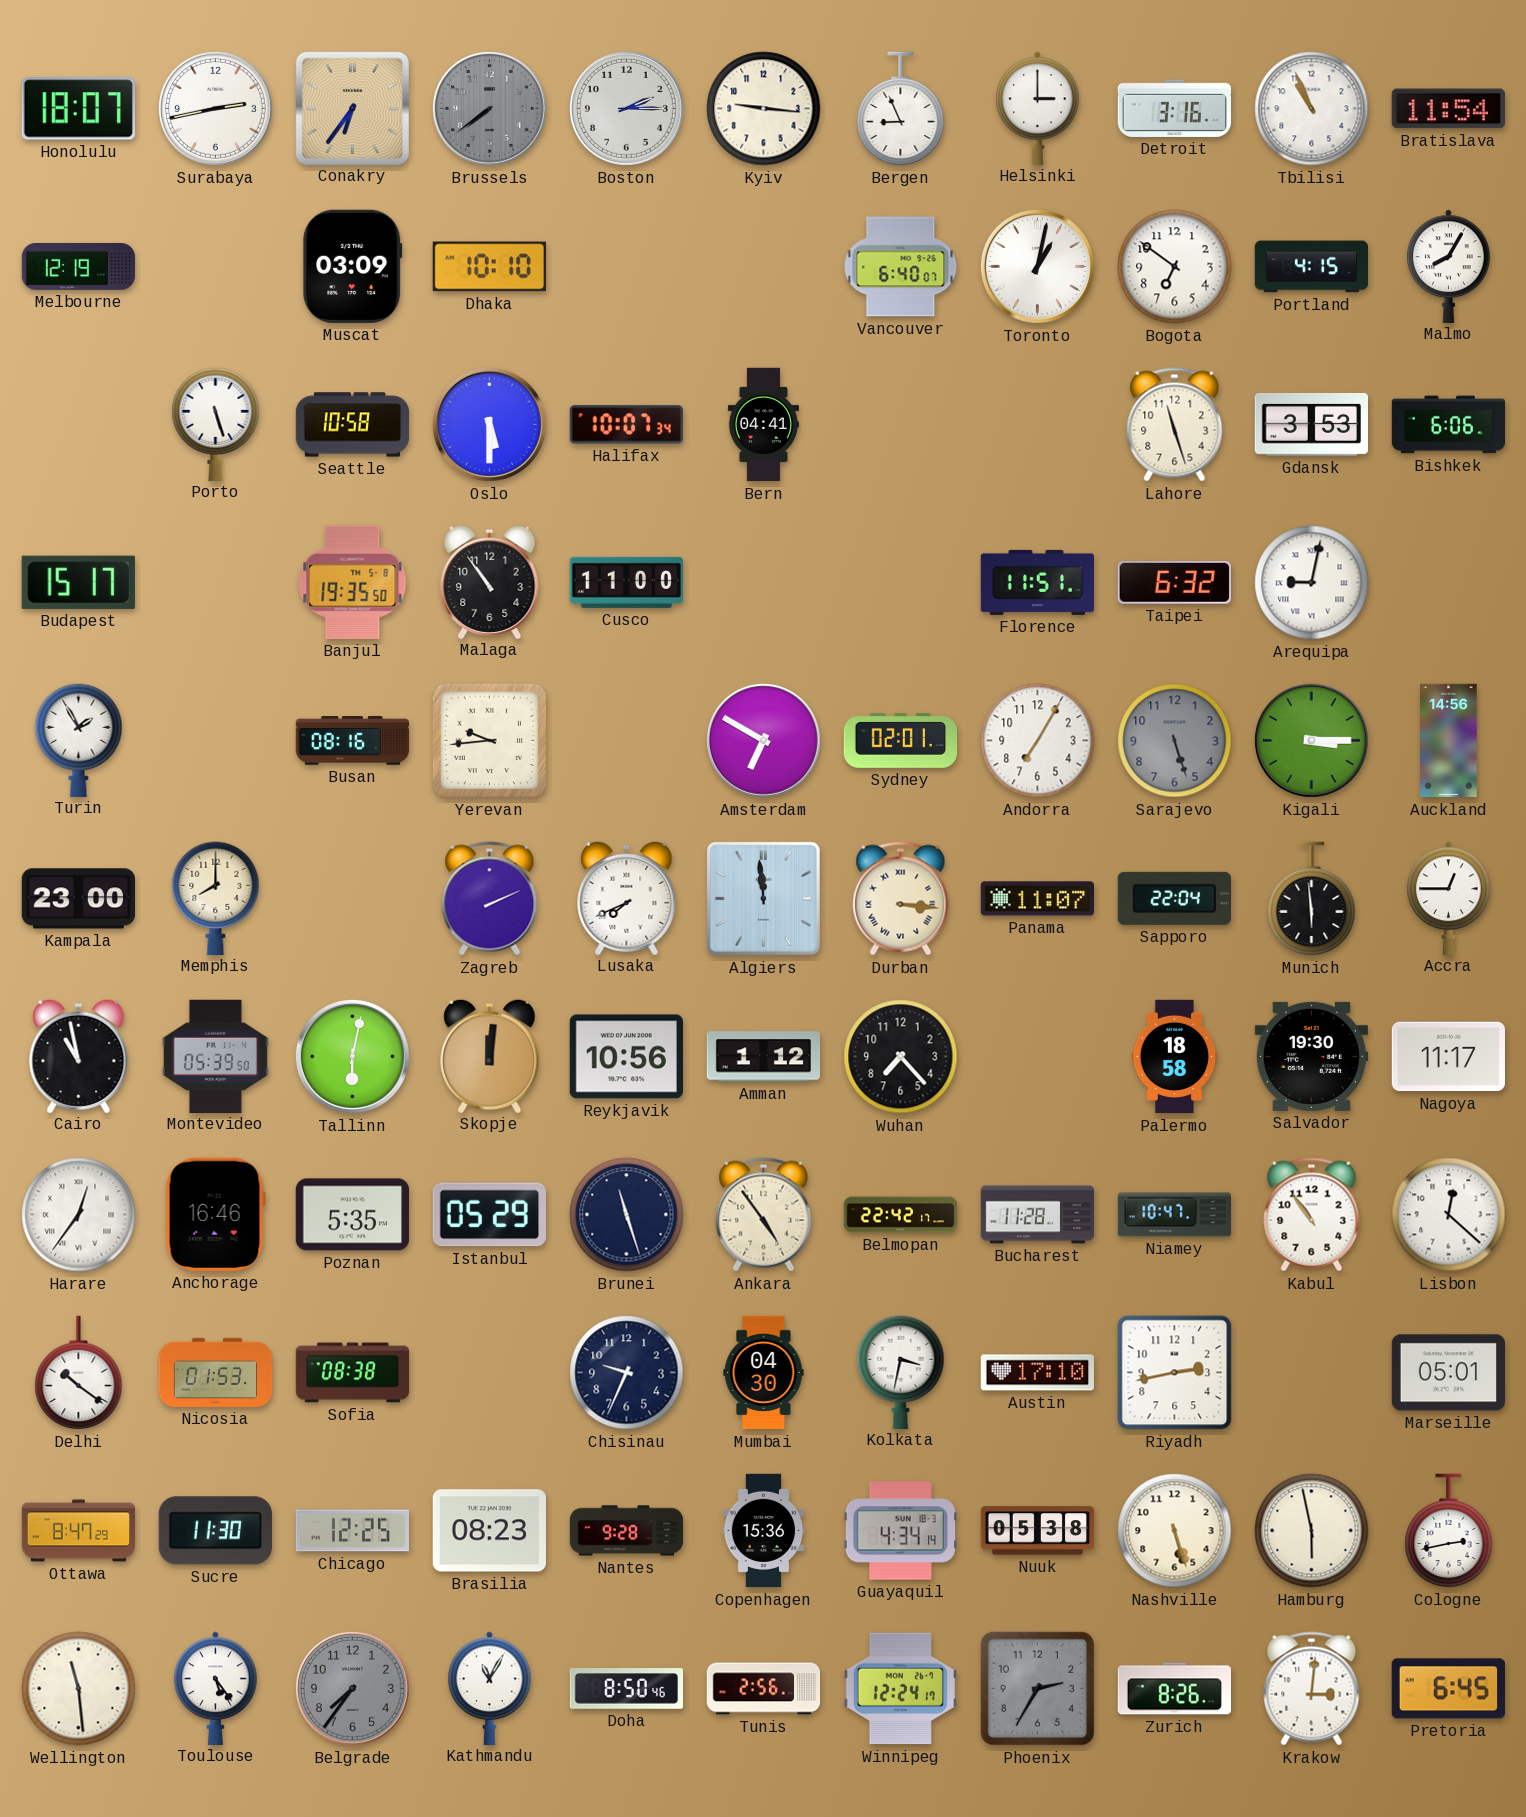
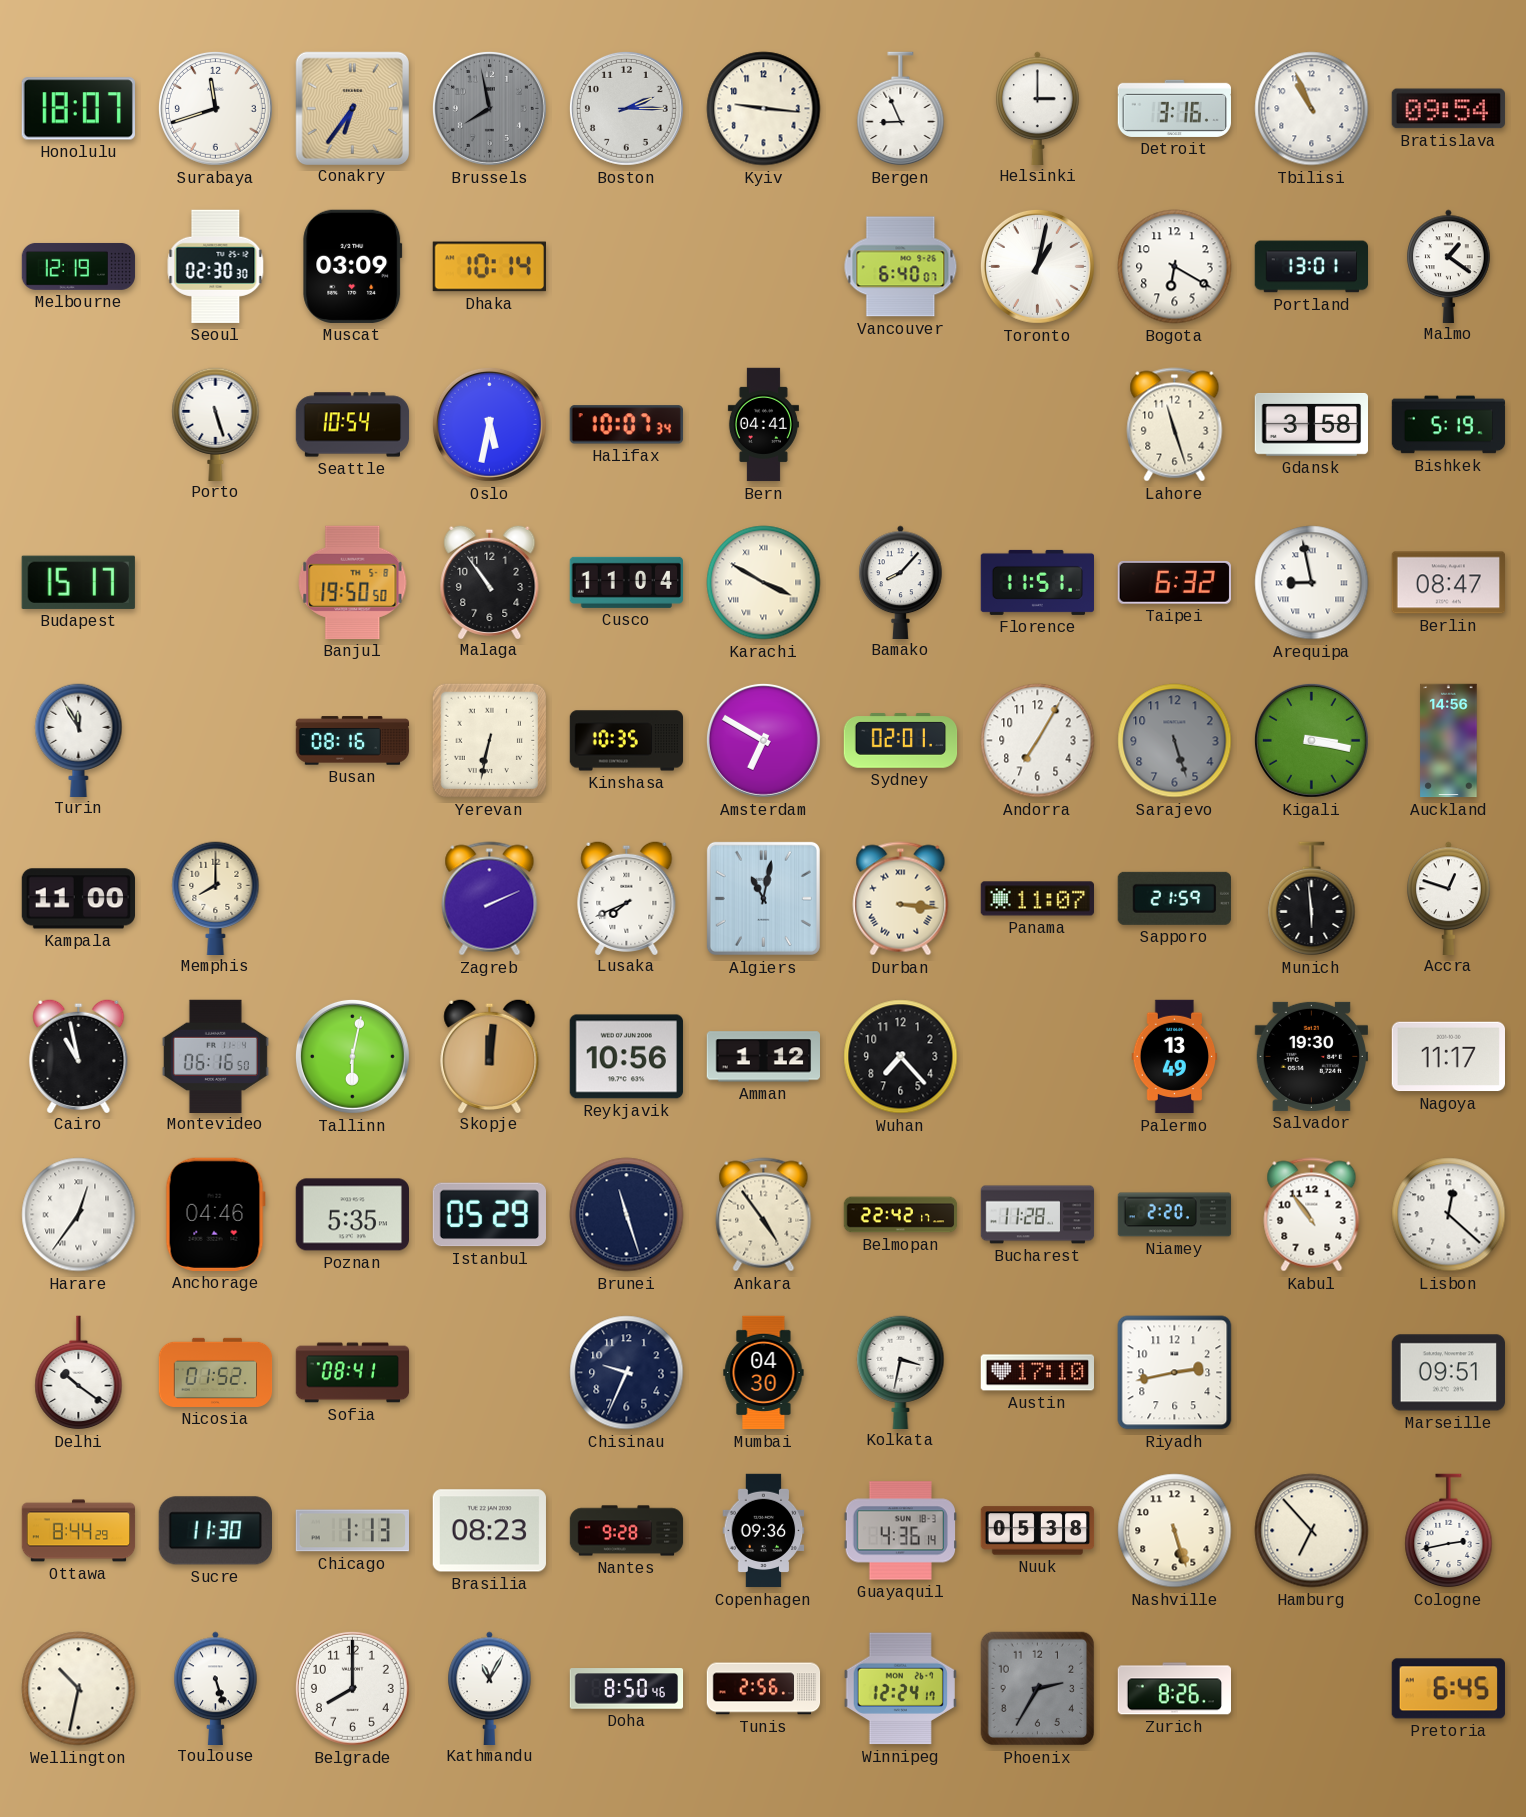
Surabaya: 2:43 -> 11:42
Brussels: 7:39 -> 7:58
Bratislava: 11:54 -> 09:54
Seoul: none -> 02:30
Dhaka: 10:10 -> 10:14
Bogota: 6:51 -> 6:20
Portland: 4:15 -> 13:01
Malmo: 8:05 -> 1:21
Seattle: 10:58 -> 10:54
Oslo: 5:30 -> 5:32
Gdansk: 3:53 -> 3:58
Bishkek: 6:06 -> 5:19
Banjul: 19:35 -> 19:50
Cusco: 11:00 -> 11:04
Karachi: none -> 3:50
Bamako: none -> 8:07
Arequipa: 9:02 -> 8:58
Berlin: none -> 08:47
Turin: 1:55 -> 11:55
Yerevan: 9:44 -> 6:32
Kinshasa: none -> 10:35
Kigali: 3:15 -> 3:17
Kampala: 23:00 -> 11:00
Algiers: 11:59 -> 11:02
Sapporo: 22:04 -> 21:59
Accra: 12:45 -> 12:48
Montevideo: 05:39 -> 06:16
Palermo: 18:58 -> 13:49
Anchorage: 16:46 -> 04:46
Niamey: 10:47 -> 2:20
Nicosia: 01:53 -> 01:52
Sofia: 08:38 -> 08:41
Marseille: 05:01 -> 09:51
Ottawa: 8:47 -> 8:44
Chicago: 12:25 -> 1:13
Copenhagen: 15:36 -> 09:36
Guayaquil: 4:34 -> 4:36
Hamburg: 5:58 -> 6:53
Wellington: 11:29 -> 10:32
Toulouse: 5:24 -> 5:27
Belgrade: 7:36 -> 8:00
Belgrade dial: grey -> white
Krakow: 3:01 -> none
